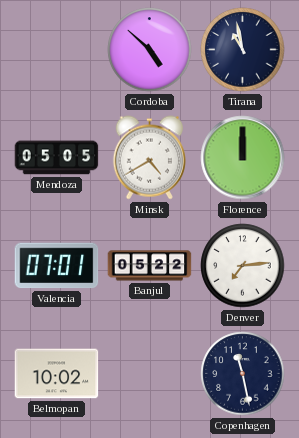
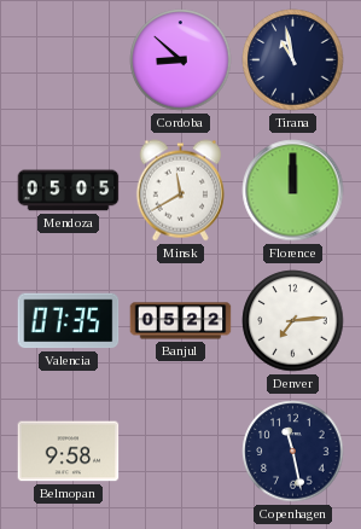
Cordoba: 4:52 -> 8:52
Minsk: 4:40 -> 11:40
Valencia: 07:01 -> 07:35
Belmopan: 10:02 -> 9:58
